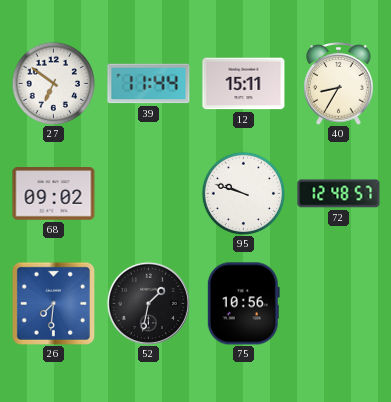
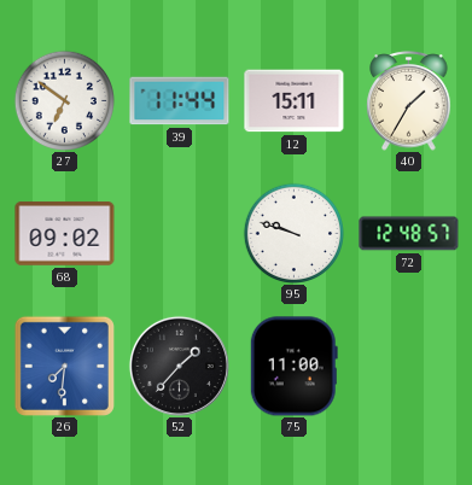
40: 8:35 -> 1:35
52: 1:32 -> 1:37
75: 10:56 -> 11:00
